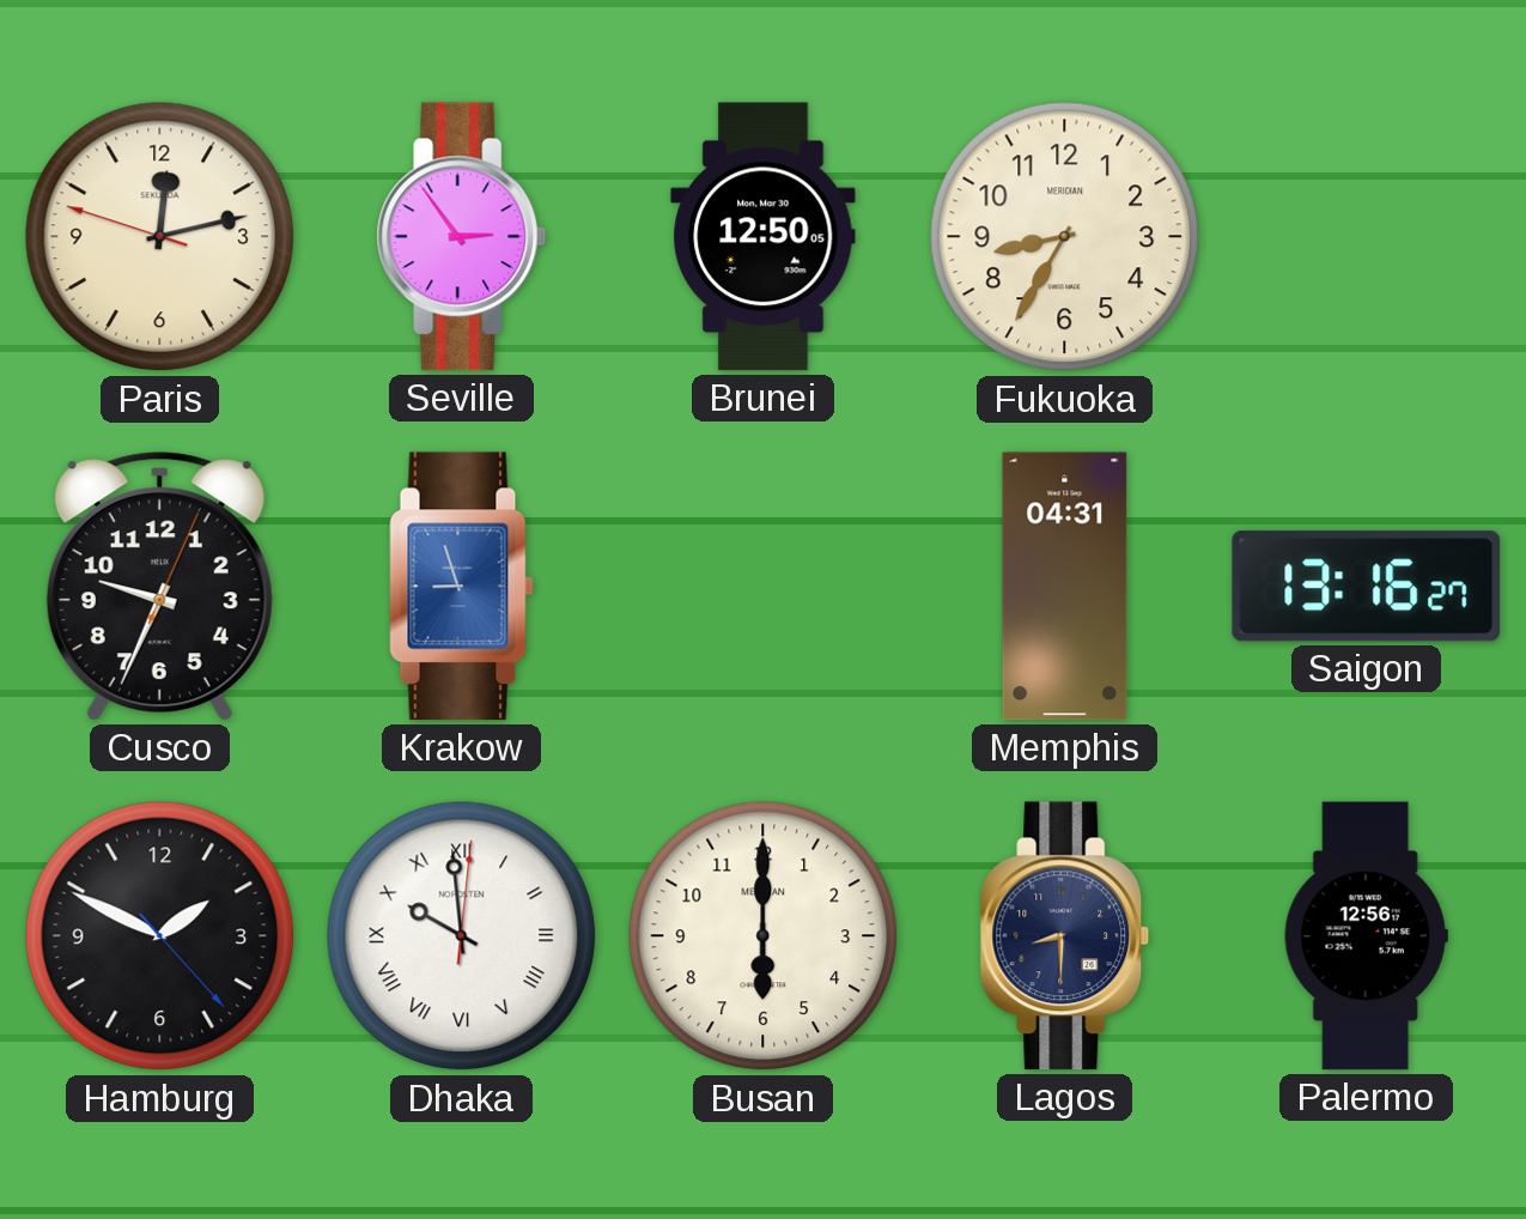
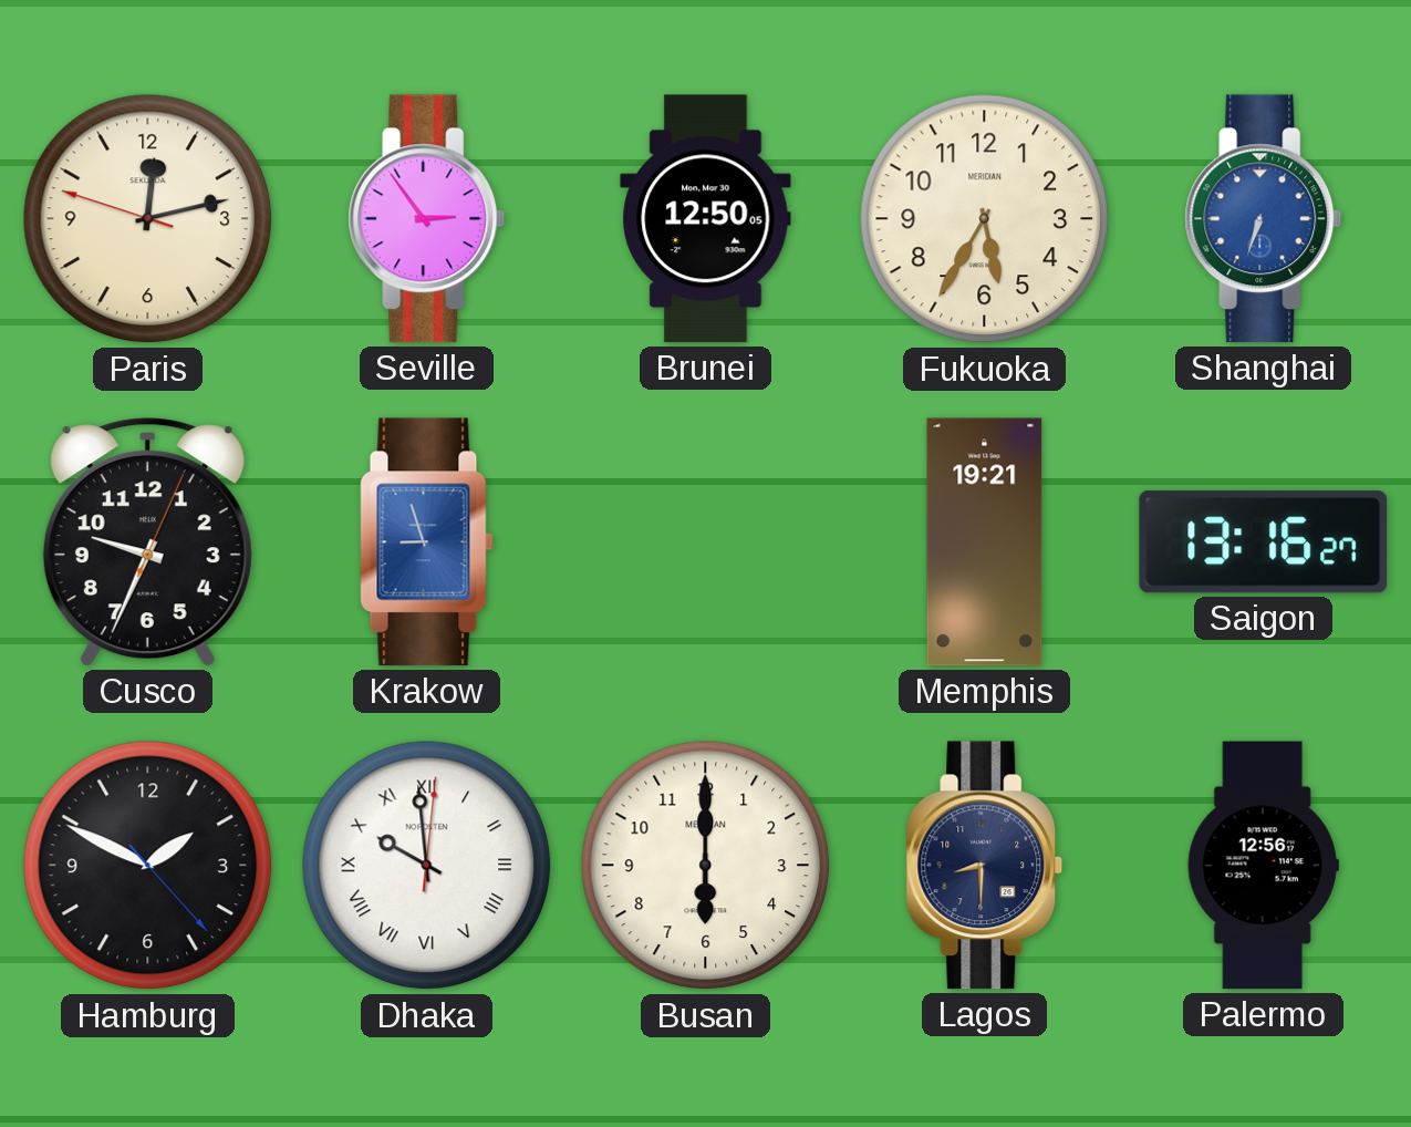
Fukuoka: 8:35 -> 5:35
Shanghai: none -> 6:33
Memphis: 04:31 -> 19:21
